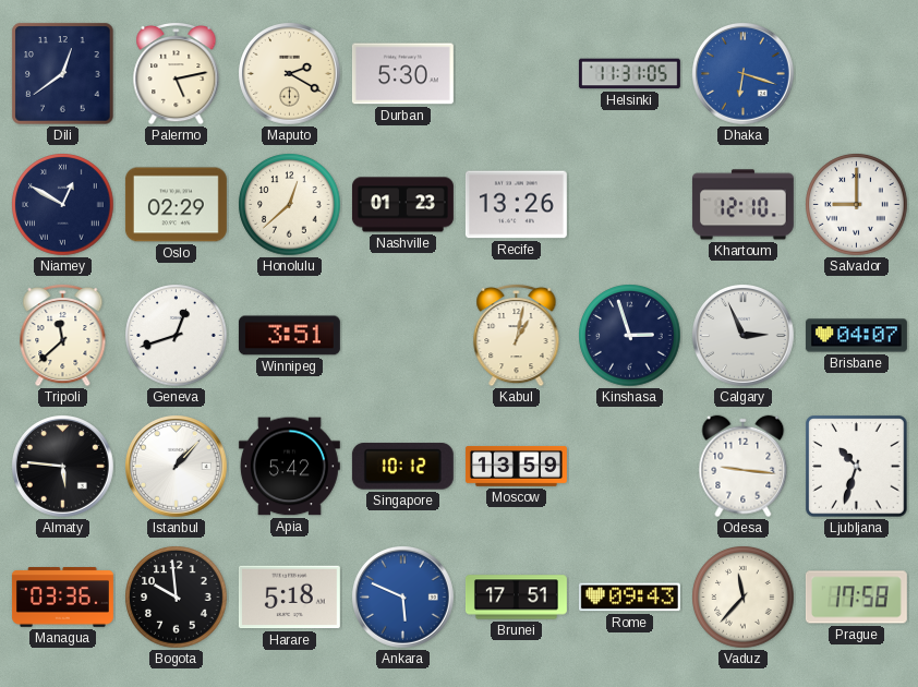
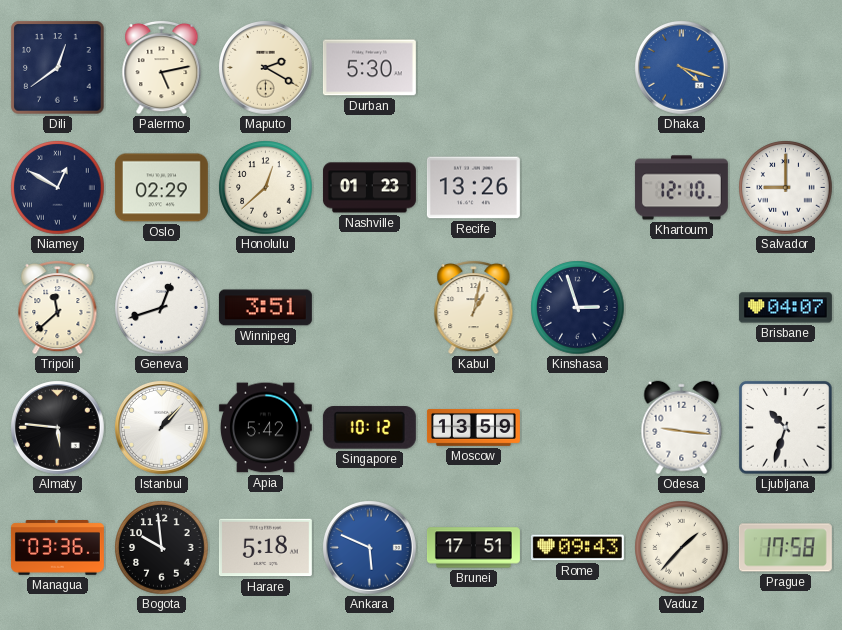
Helsinki: 11:31 -> none
Dhaka: 6:18 -> 4:18
Calgary: 2:56 -> none
Vaduz: 11:37 -> 1:37
